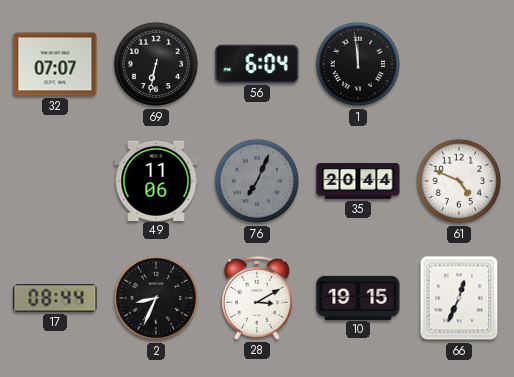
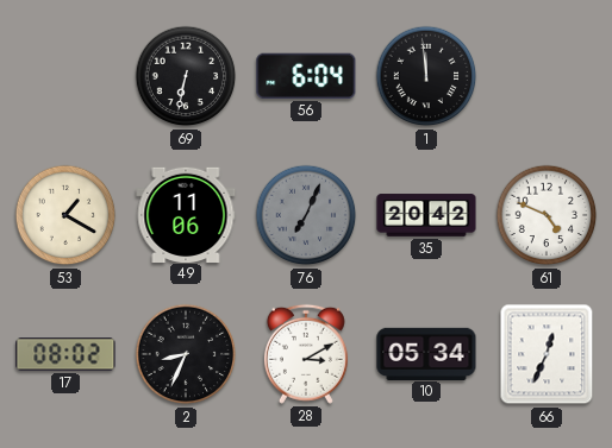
32: 07:07 -> none
53: none -> 1:20
35: 20:44 -> 20:42
17: 08:44 -> 08:02
10: 19:15 -> 05:34
